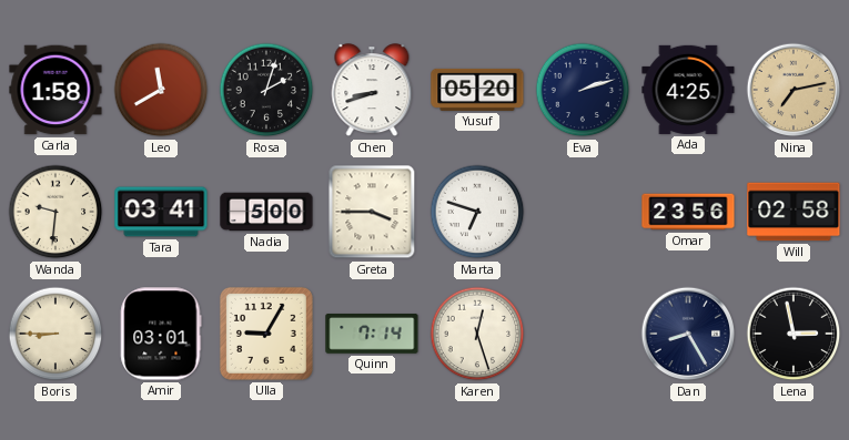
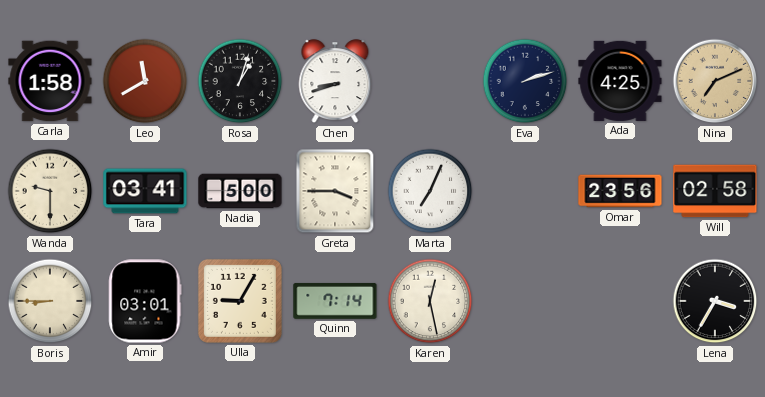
Rosa: 2:03 -> 1:03
Yusuf: 05:20 -> none
Nina: 7:13 -> 7:11
Wanda: 9:31 -> 9:30
Marta: 6:48 -> 7:04
Karen: 12:27 -> 12:28
Dan: 8:25 -> none
Lena: 2:58 -> 3:35
